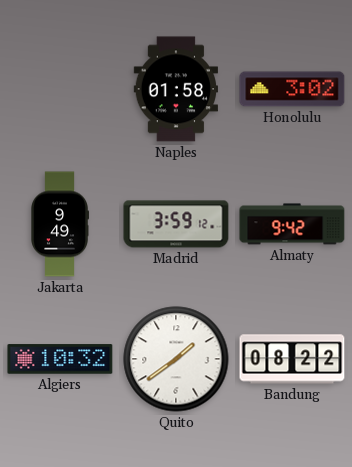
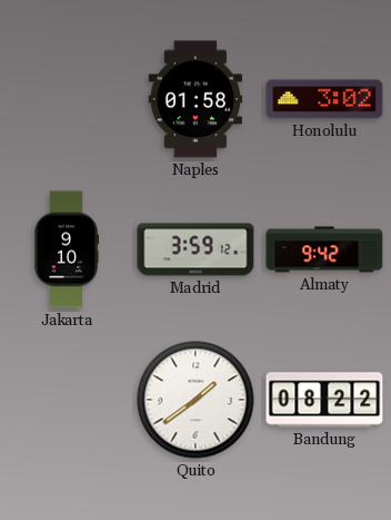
Jakarta: 9:49 -> 9:10
Algiers: 10:32 -> none
